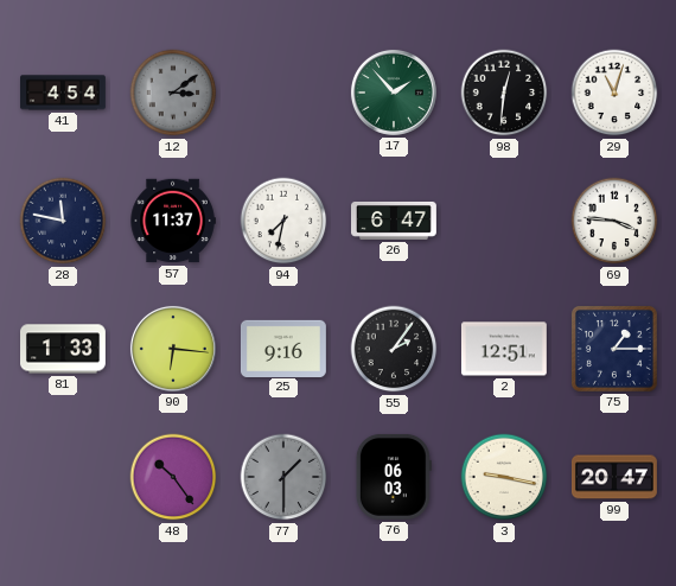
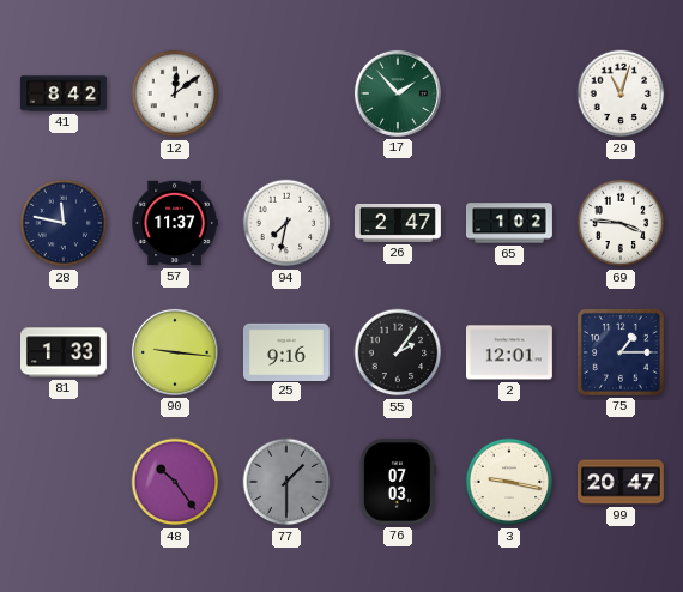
41: 4:54 -> 8:42
12: 3:09 -> 12:09
12 dial: grey -> white
98: 12:31 -> none
26: 6:47 -> 2:47
65: none -> 1:02
90: 6:16 -> 9:16
2: 12:51 -> 12:01
76: 06:03 -> 07:03
